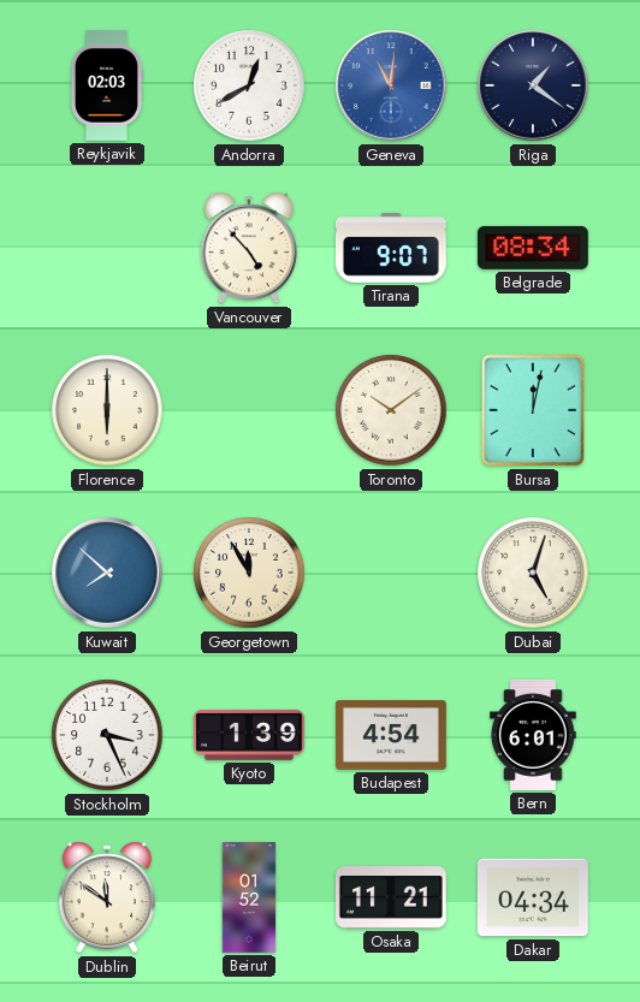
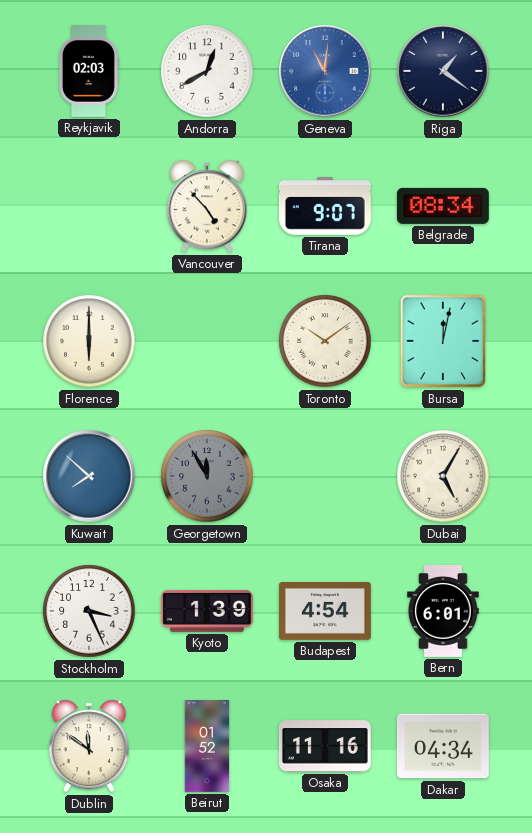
Georgetown dial: cream -> grey
Dubai: 5:03 -> 5:05
Osaka: 11:21 -> 11:16
